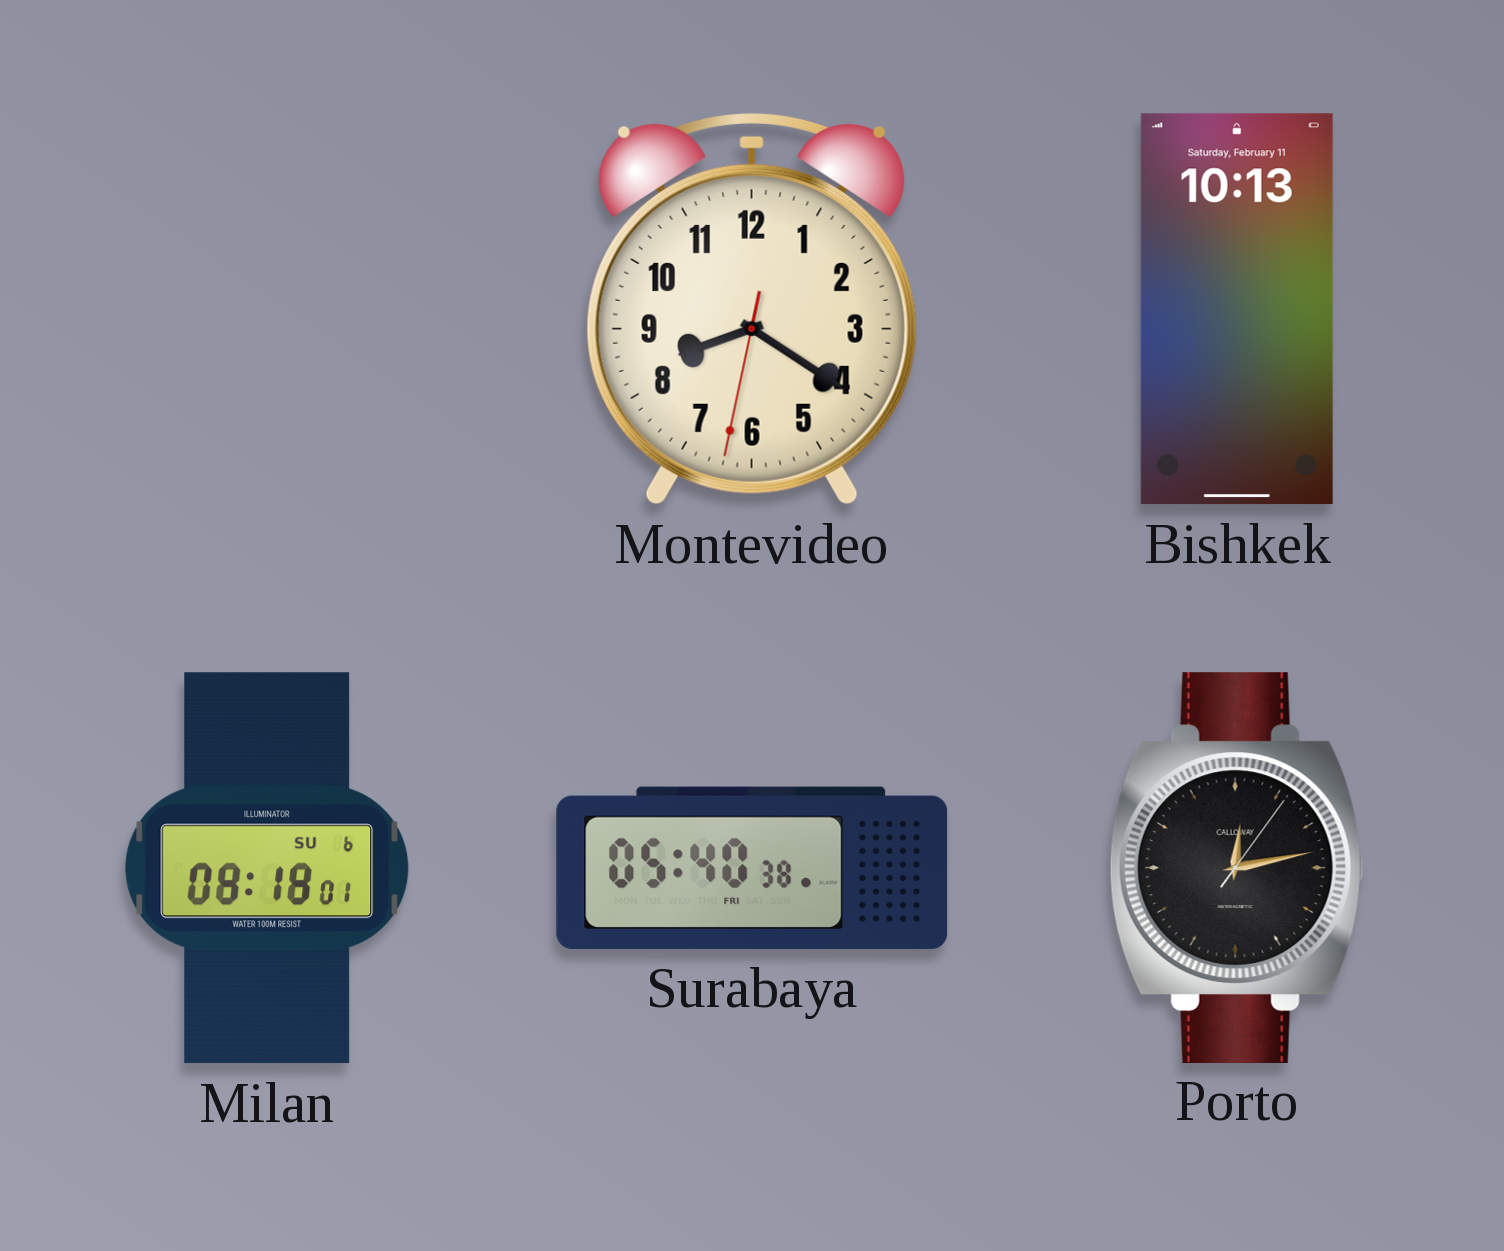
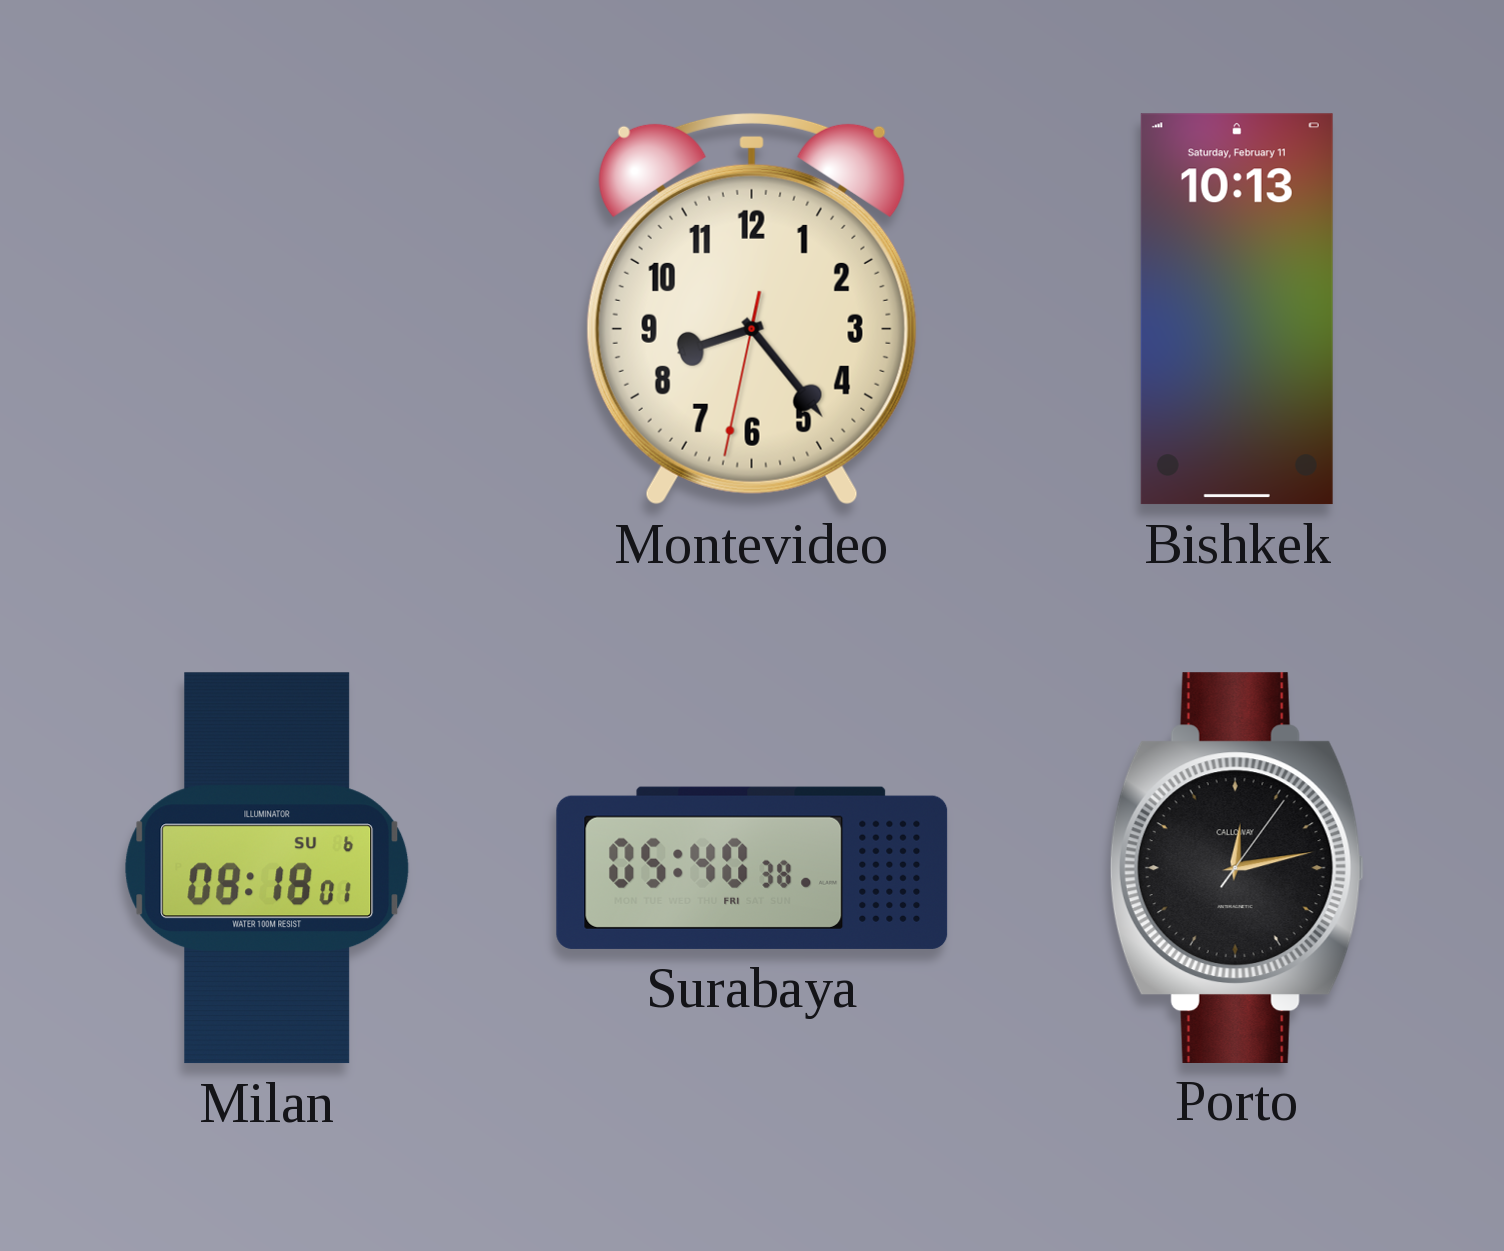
Montevideo: 8:20 -> 8:23
